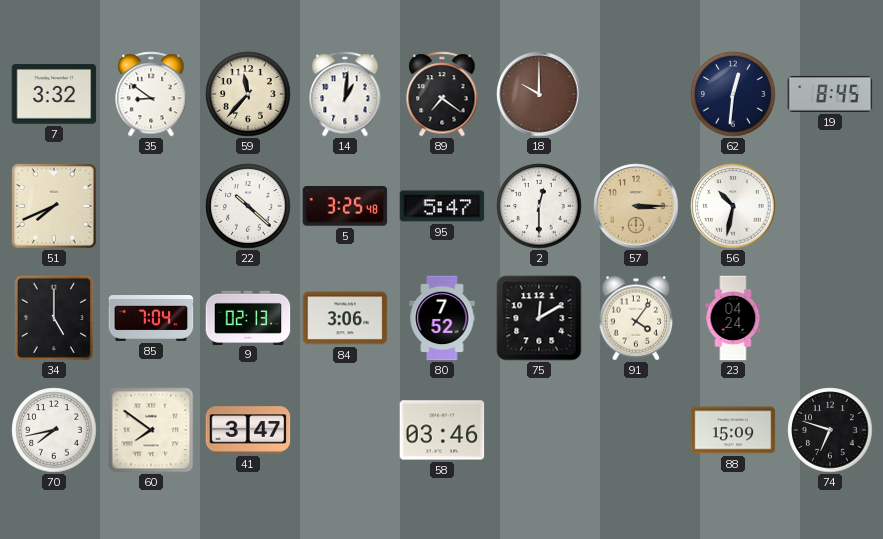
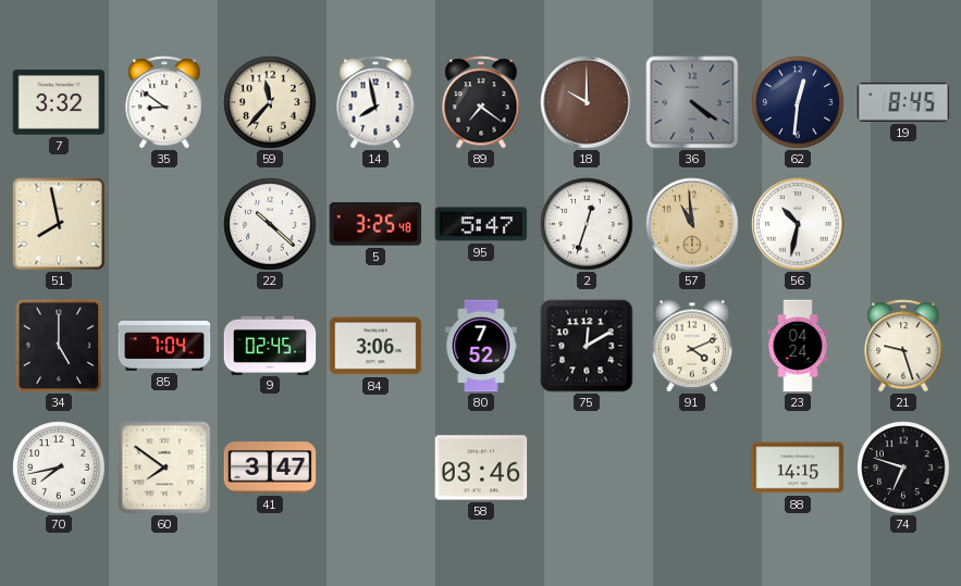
14: 1:01 -> 7:58
36: none -> 4:21
51: 7:41 -> 7:58
2: 12:30 -> 12:33
57: 3:15 -> 10:59
9: 02:13 -> 02:45
91: 4:06 -> 4:11
21: none -> 9:27
88: 15:09 -> 14:15
